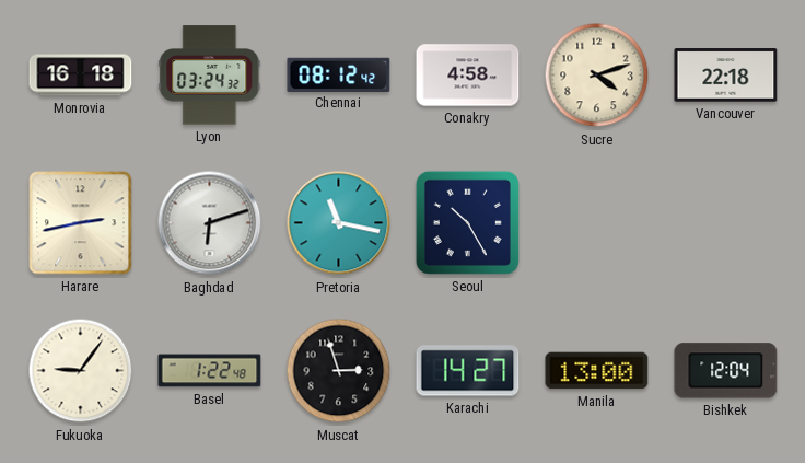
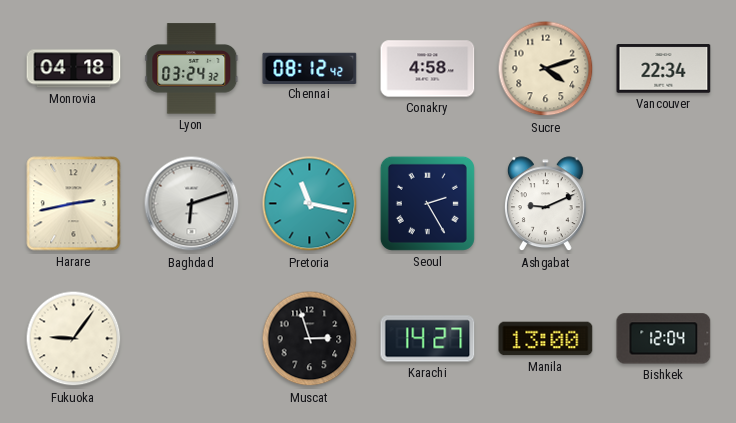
Monrovia: 16:18 -> 04:18
Vancouver: 22:18 -> 22:34
Seoul: 10:25 -> 2:25
Ashgabat: none -> 9:11
Basel: 1:22 -> none
